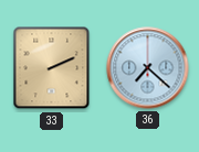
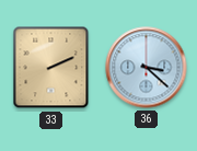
36: 7:22 -> 3:22
